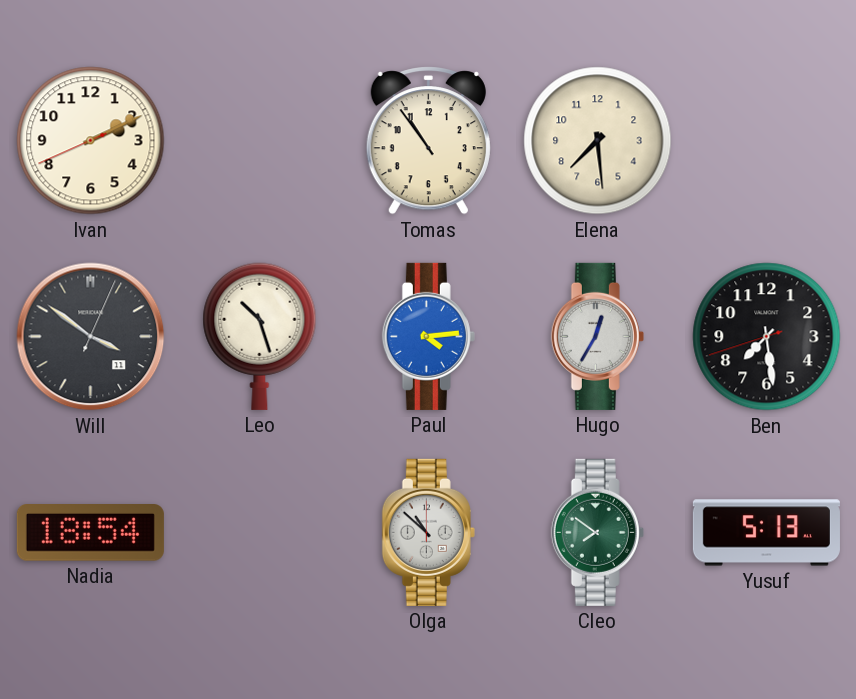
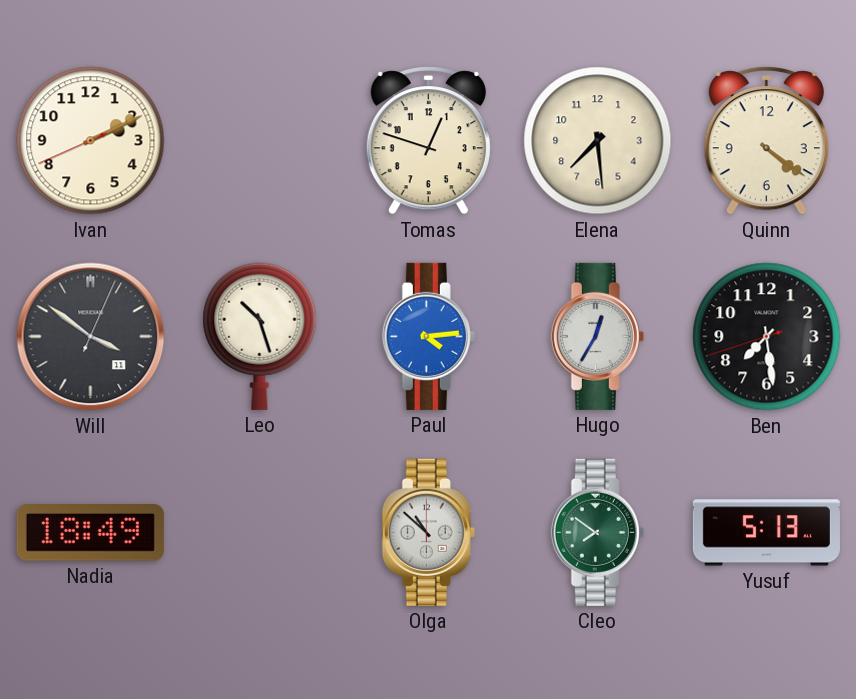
Tomas: 10:54 -> 12:48
Quinn: none -> 4:21
Nadia: 18:54 -> 18:49
